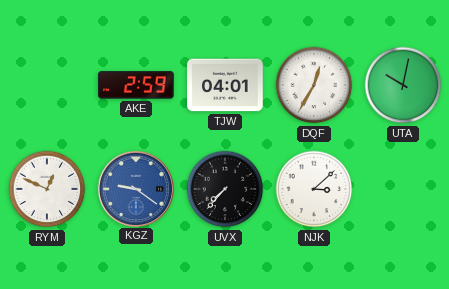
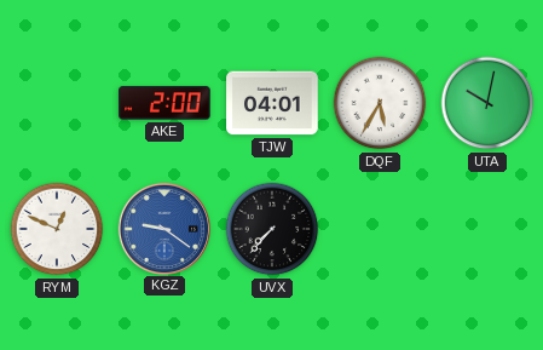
AKE: 2:59 -> 2:00
DQF: 12:35 -> 5:35
NJK: 3:08 -> none
